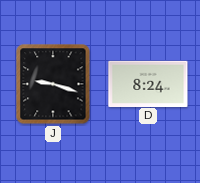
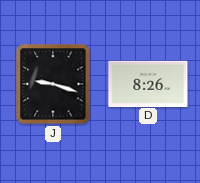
D: 8:24 -> 8:26
